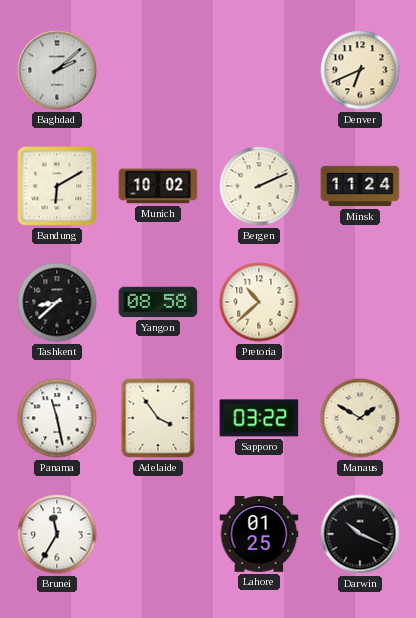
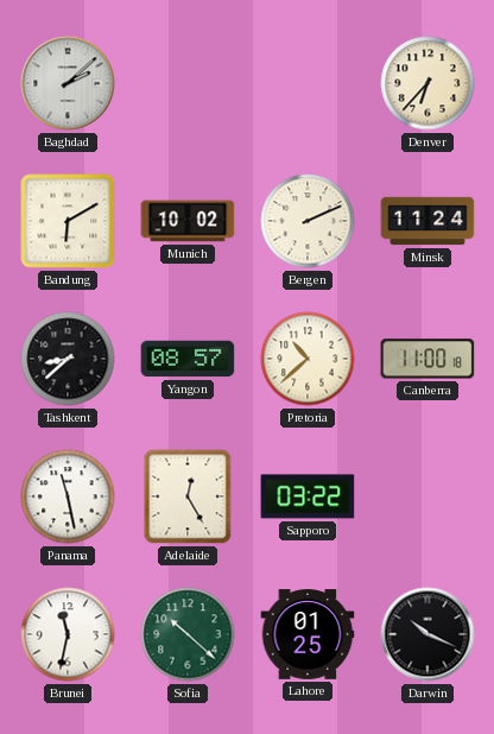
Denver: 6:41 -> 6:37
Yangon: 08:58 -> 08:57
Canberra: none -> 11:00
Adelaide: 3:54 -> 12:25
Manaus: 1:50 -> none
Brunei: 11:35 -> 11:32
Sofia: none -> 10:22
